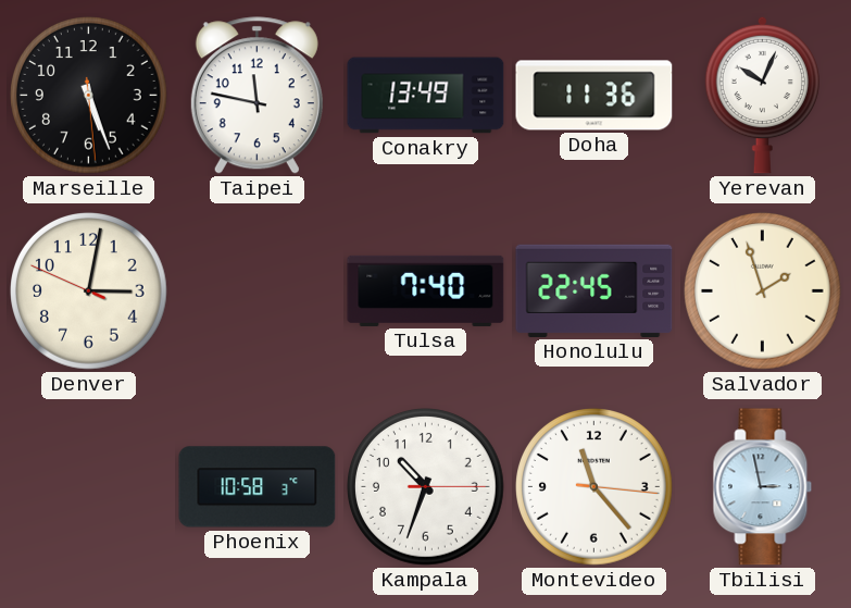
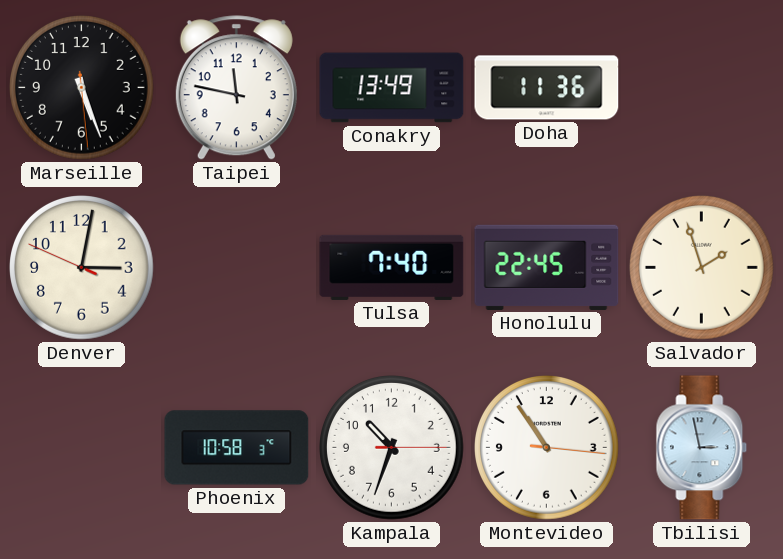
Yerevan: 10:04 -> none
Montevideo: 11:23 -> 10:54
